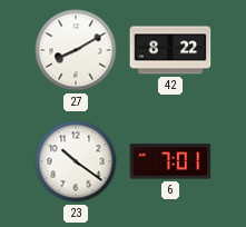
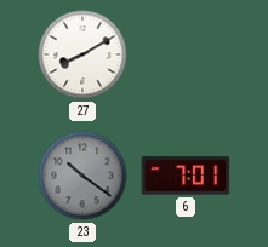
42: 8:22 -> none
23 dial: white -> grey
